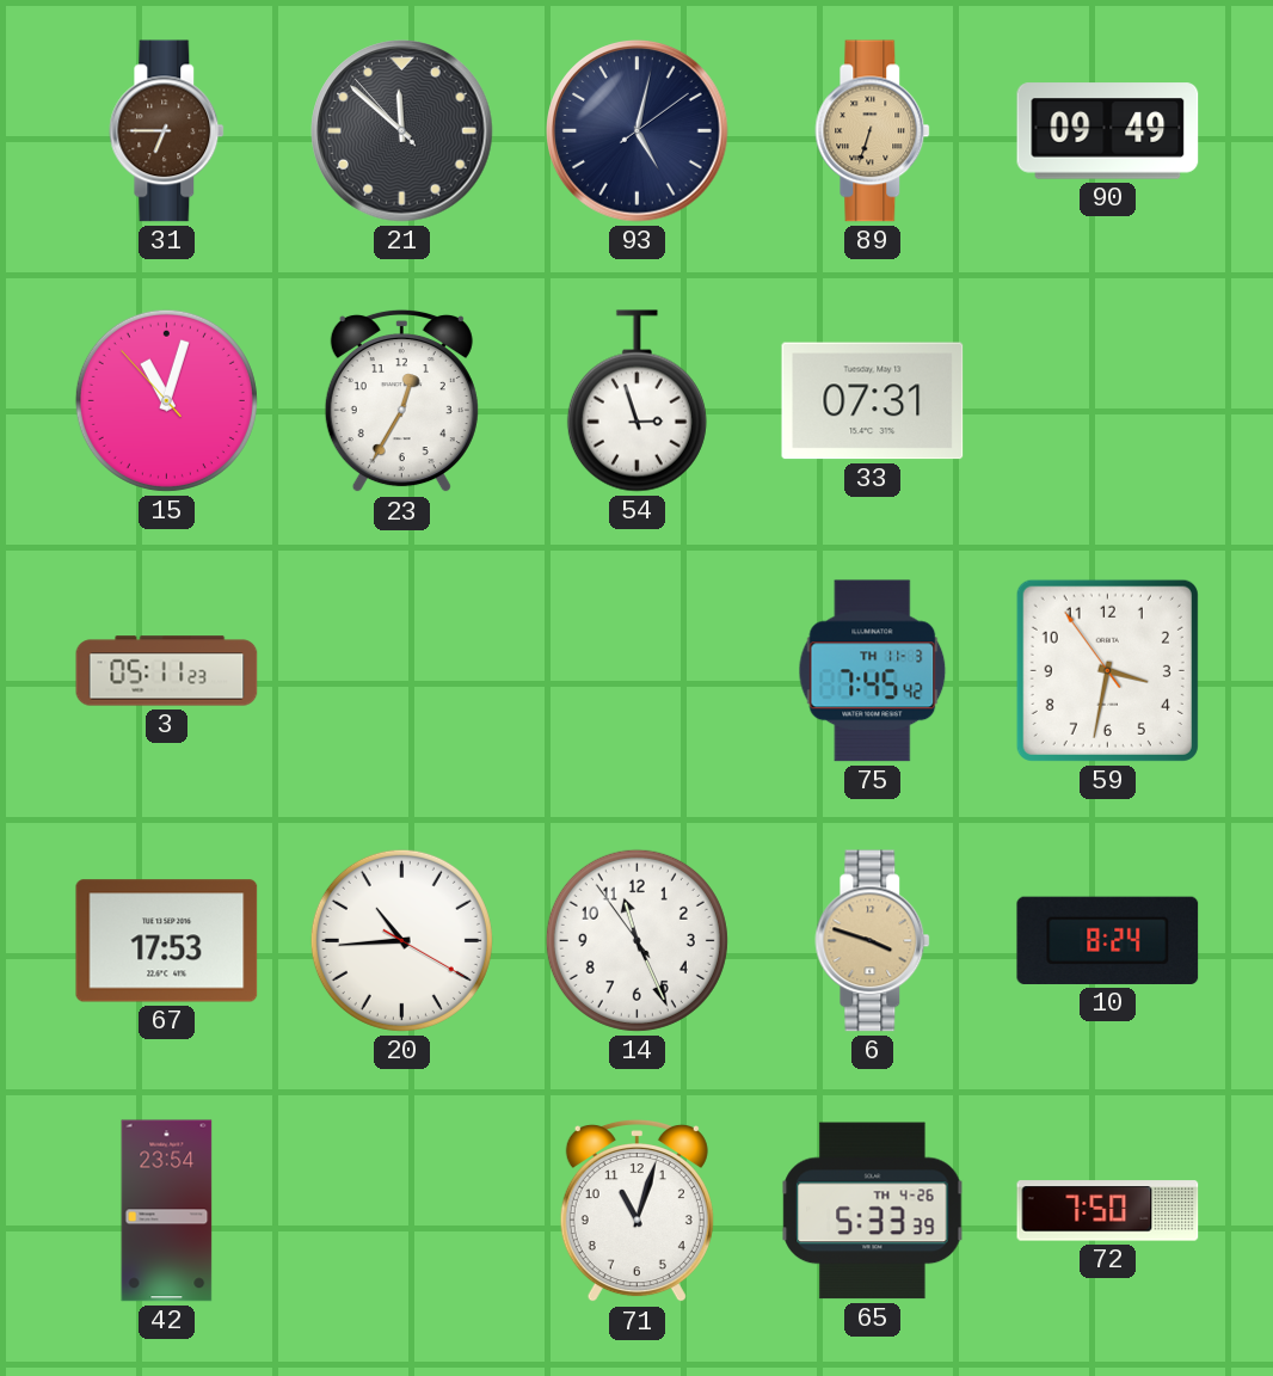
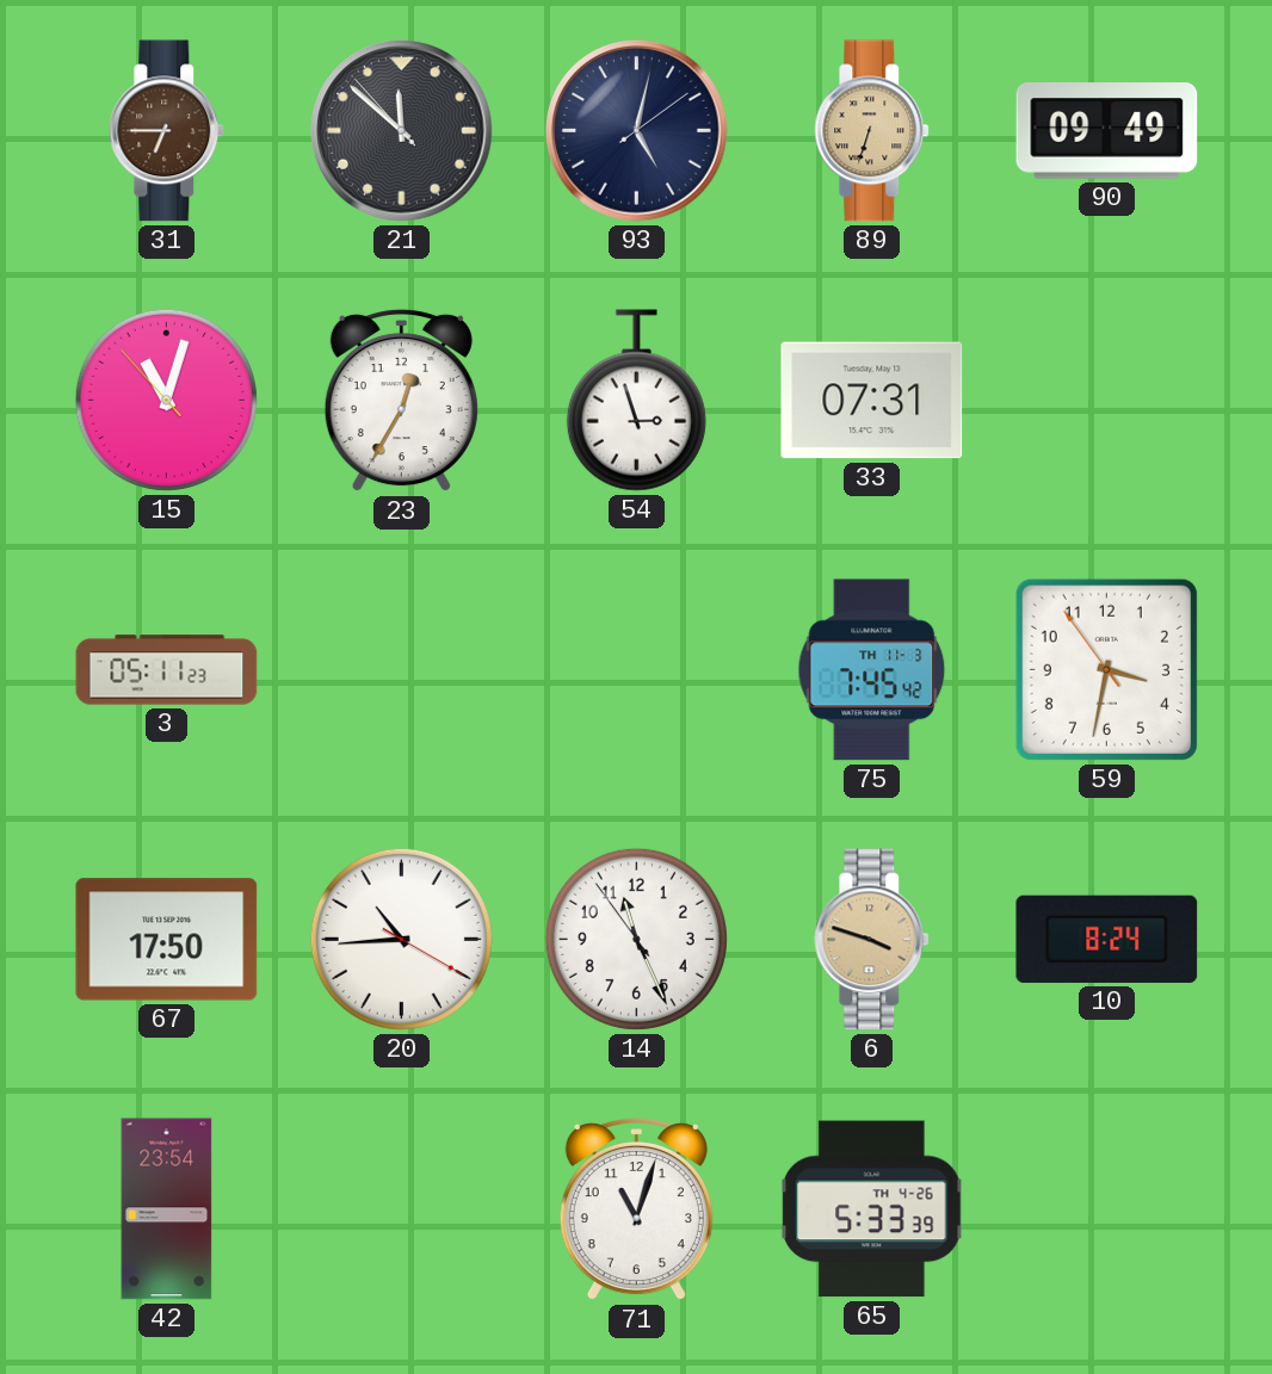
67: 17:53 -> 17:50
72: 7:50 -> none
